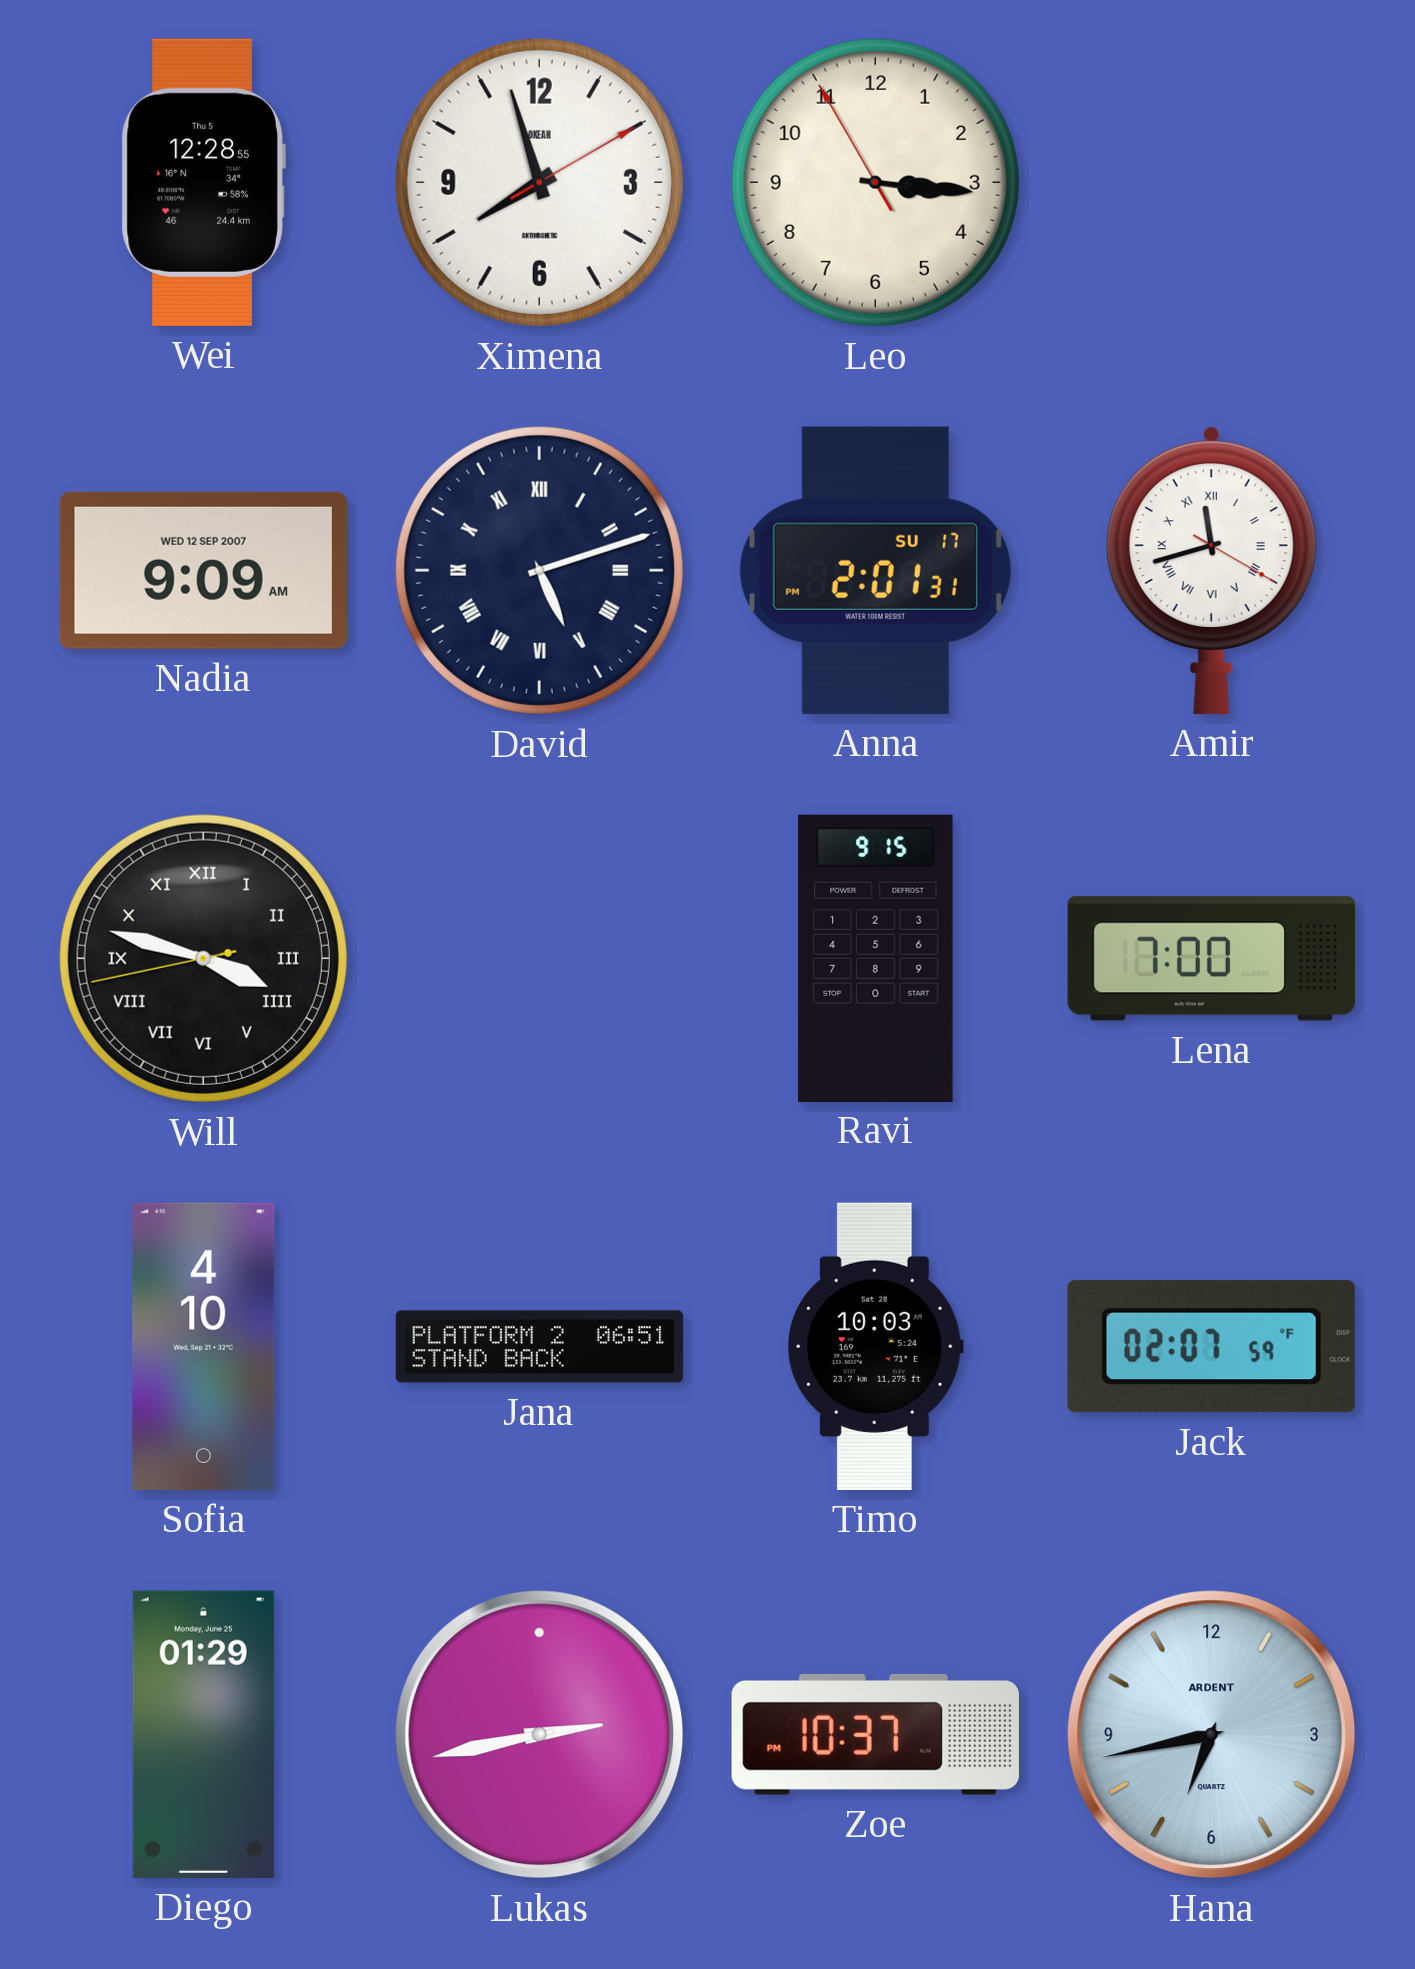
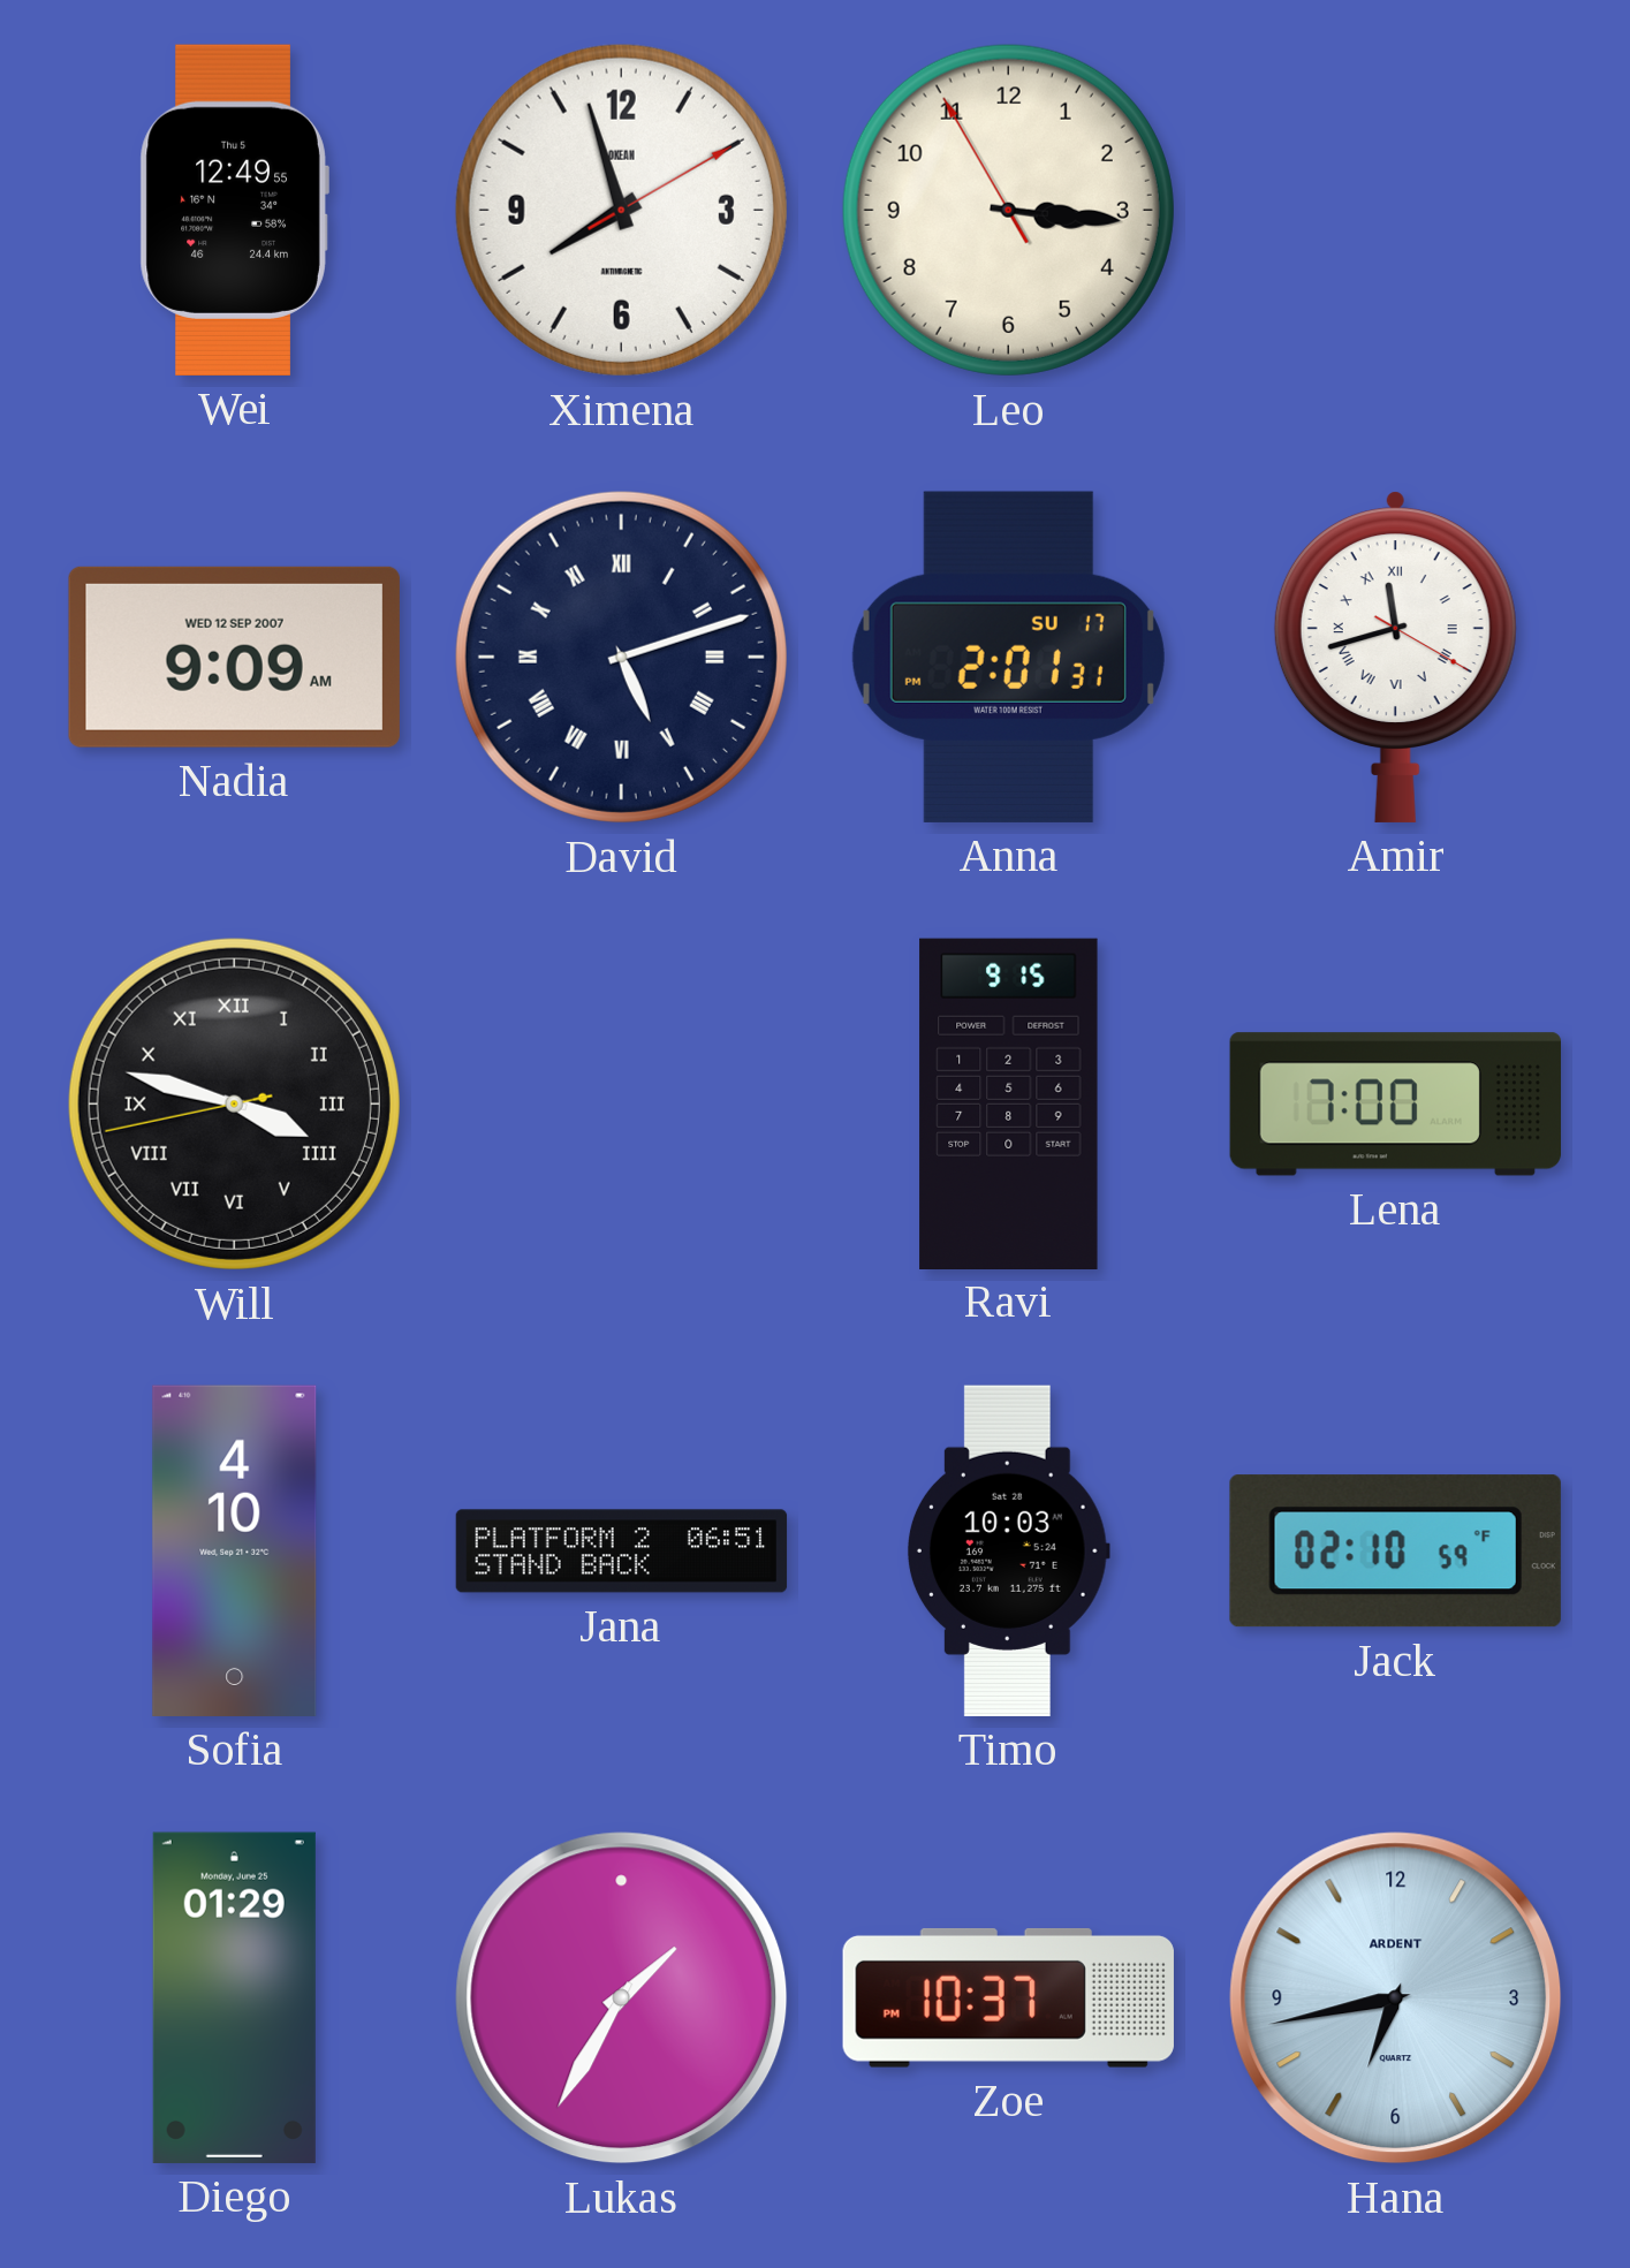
Wei: 12:28 -> 12:49
Jack: 02:07 -> 02:10
Lukas: 2:43 -> 1:35
